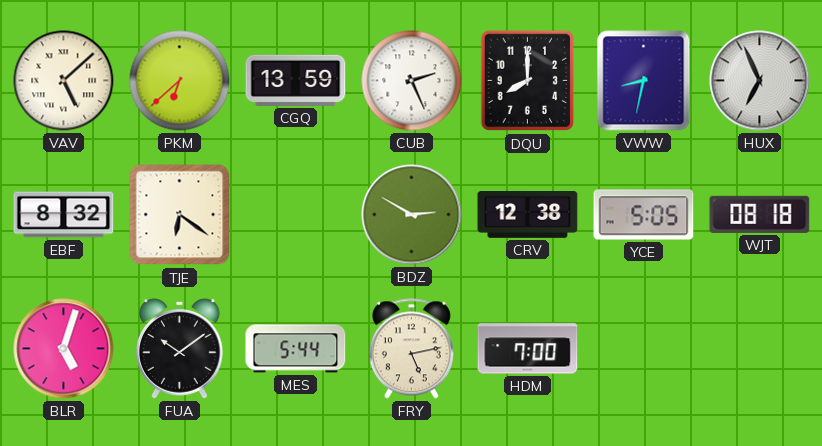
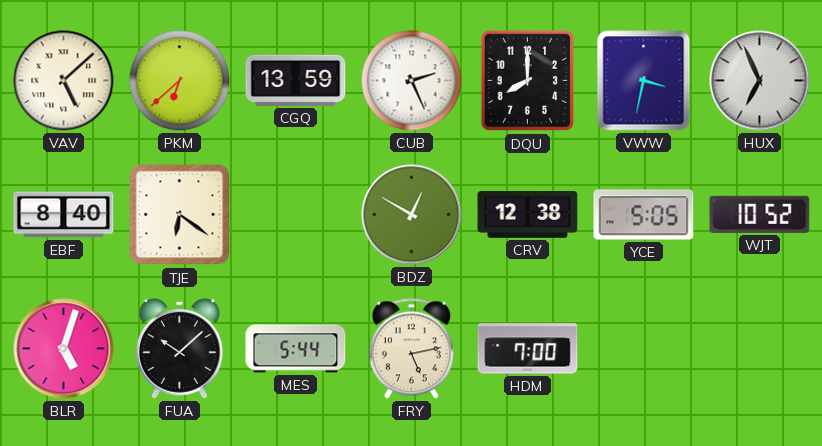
VWW: 8:32 -> 3:32
EBF: 8:32 -> 8:40
BDZ: 2:50 -> 12:50
WJT: 08:18 -> 10:52
FUA: 10:09 -> 10:08
